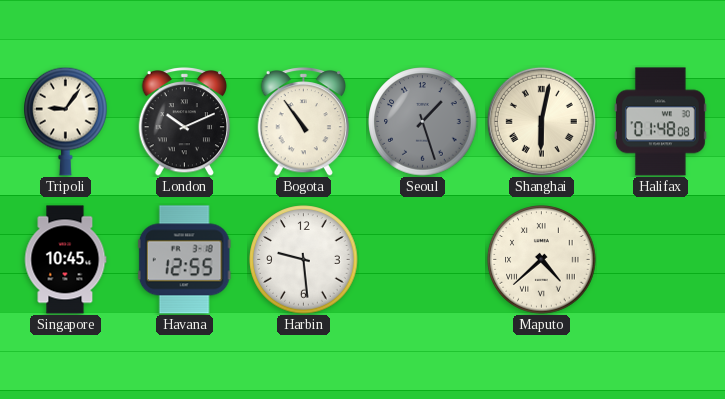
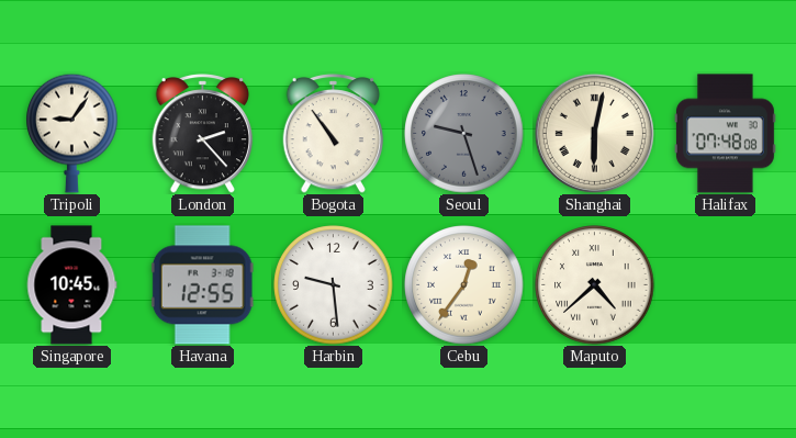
London: 10:11 -> 2:23
Seoul: 1:27 -> 9:27
Halifax: 01:48 -> 07:48
Cebu: none -> 12:36
